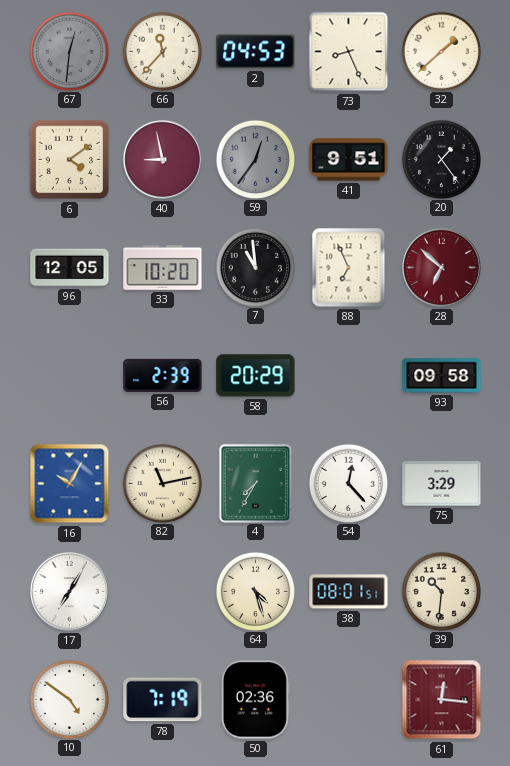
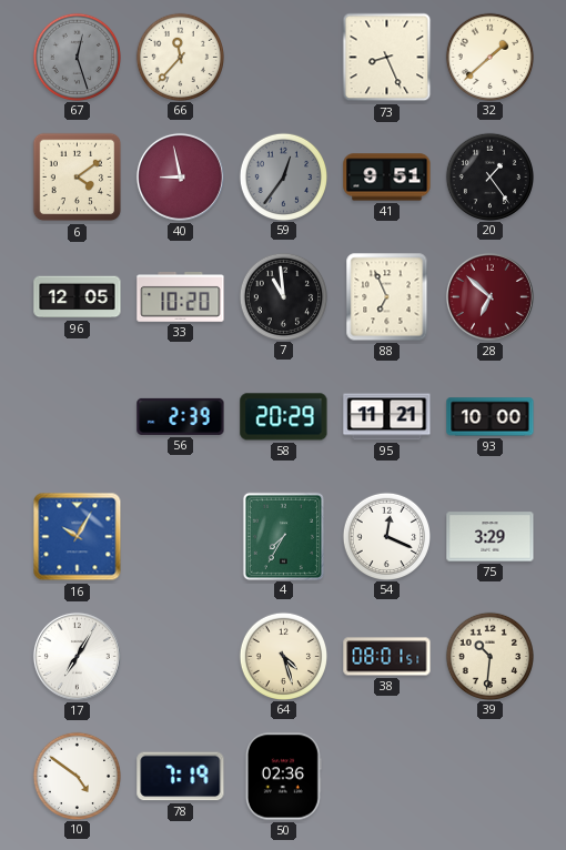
67: 12:31 -> 12:27
2: 04:53 -> none
95: none -> 11:21
93: 09:58 -> 10:00
82: 11:13 -> none
54: 12:23 -> 12:19
61: 12:16 -> none
